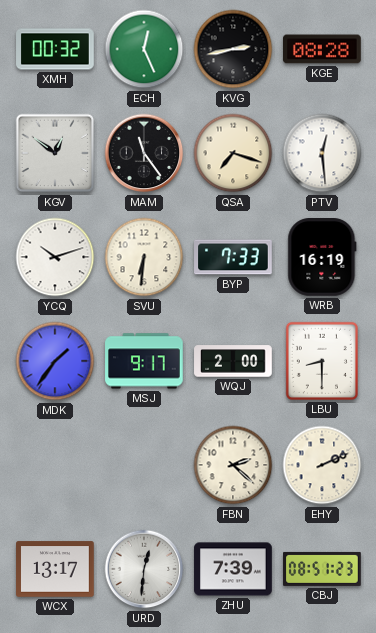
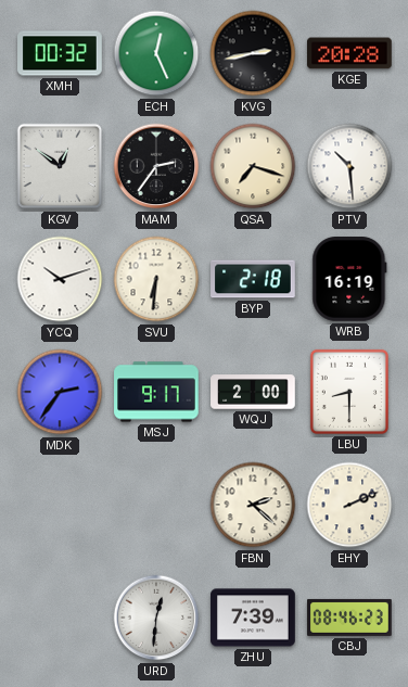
KGE: 08:28 -> 20:28
MAM: 11:24 -> 2:36
PTV: 12:29 -> 10:29
BYP: 7:33 -> 2:18
MDK: 1:36 -> 2:36
WCX: 13:17 -> none
CBJ: 08:51 -> 08:46
